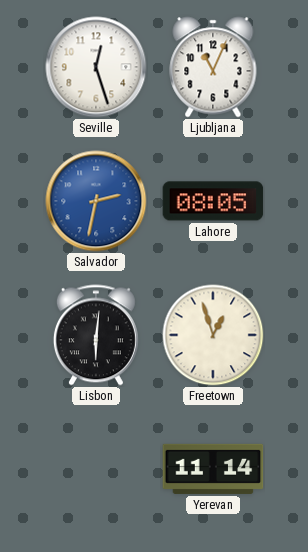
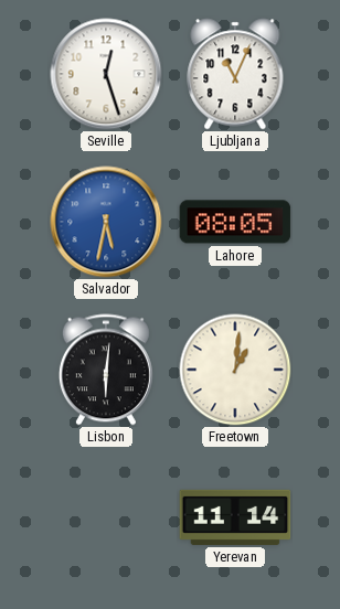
Salvador: 2:32 -> 5:32
Freetown: 12:57 -> 1:01
